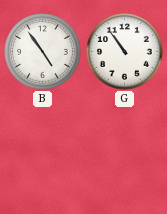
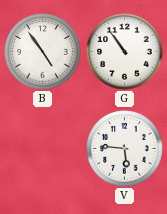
V: none -> 5:46
